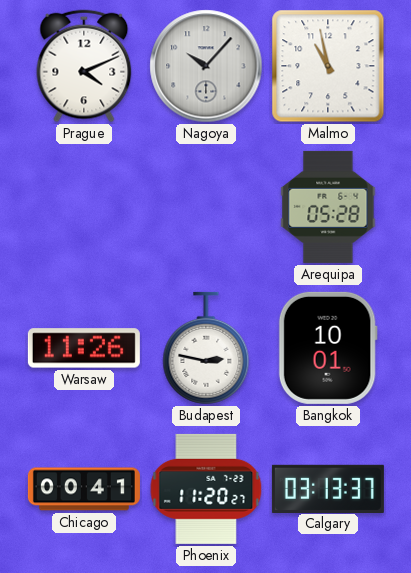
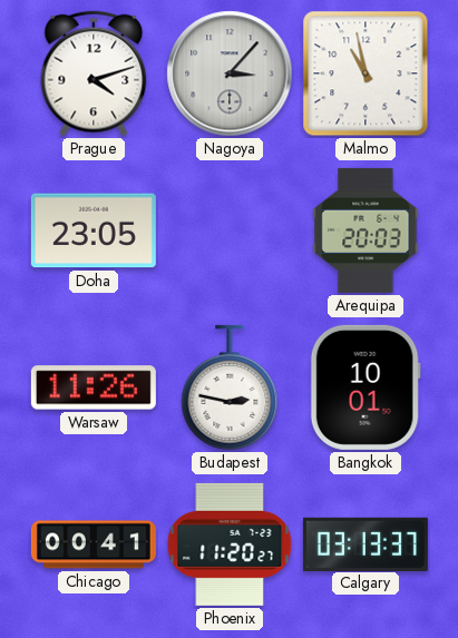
Prague: 4:11 -> 4:12
Nagoya: 10:07 -> 3:07
Doha: none -> 23:05
Arequipa: 05:28 -> 20:03
